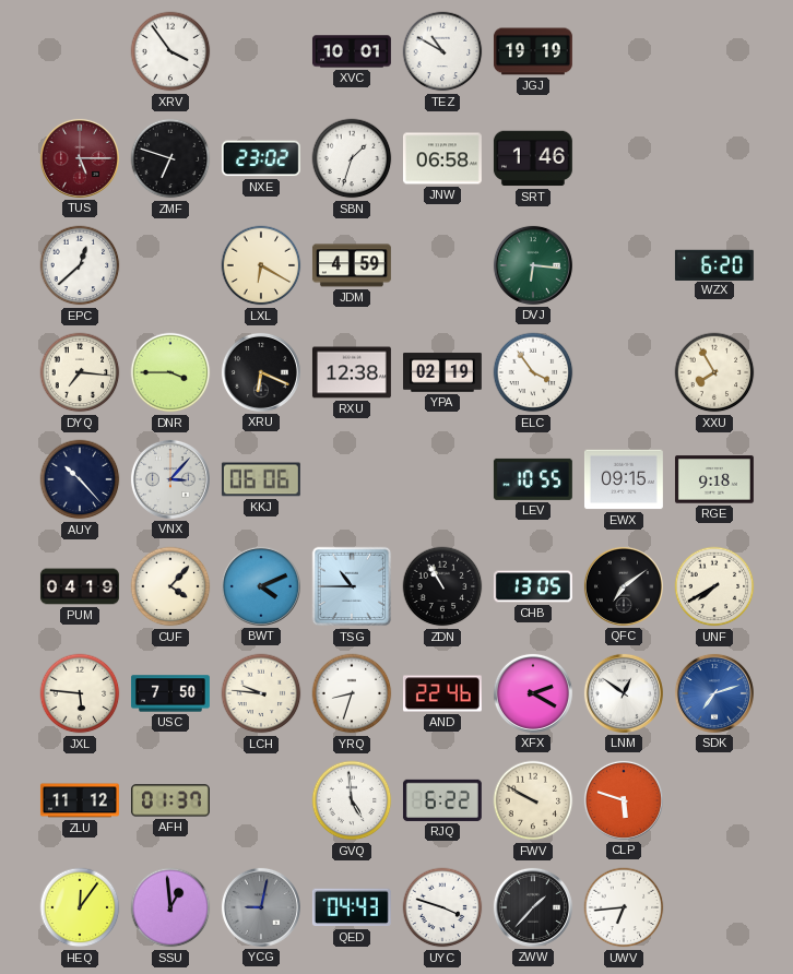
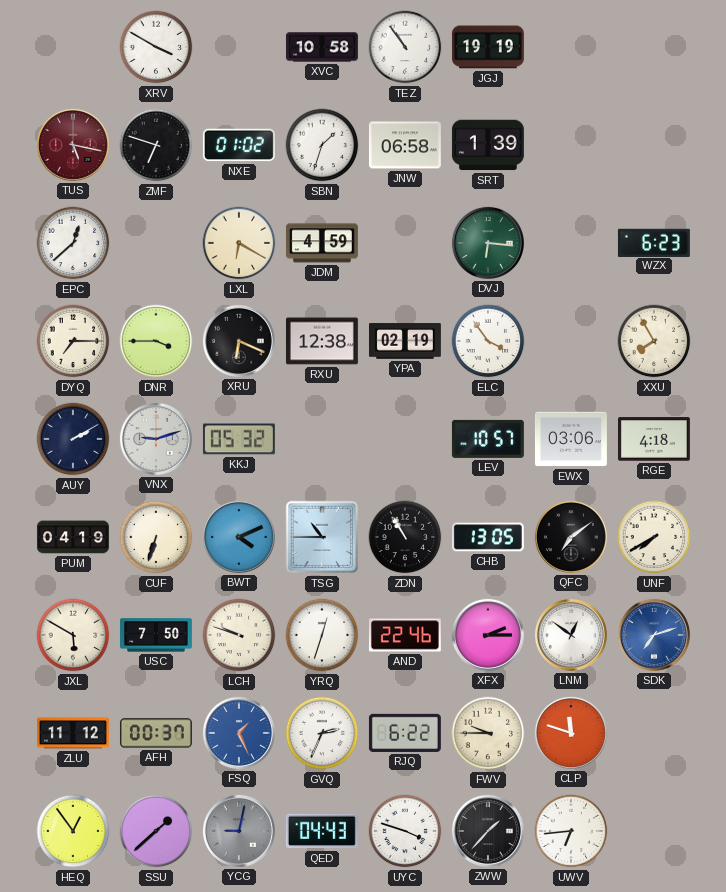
XRV: 3:54 -> 3:50
XVC: 10:01 -> 10:58
TEZ: 10:50 -> 10:54
TUS: 5:15 -> 5:17
NXE: 23:02 -> 01:02
SRT: 1:46 -> 1:39
WZX: 6:20 -> 6:23
DYQ: 7:16 -> 7:15
AUY: 10:23 -> 2:10
VNX: 3:07 -> 9:12
KKJ: 06:06 -> 05:32
LEV: 10:55 -> 10:57
EWX: 09:15 -> 03:06
RGE: 9:18 -> 4:18
CUF: 4:07 -> 6:33
JXL: 5:46 -> 5:50
LCH: 9:46 -> 9:48
YRQ: 8:33 -> 12:33
XFX: 2:20 -> 2:15
AFH: 01:37 -> 00:37
FSQ: none -> 1:26
GVQ: 4:59 -> 2:34
FWV: 9:50 -> 9:45
CLP: 5:48 -> 11:48
HEQ: 12:06 -> 12:54
SSU: 12:59 -> 1:38
